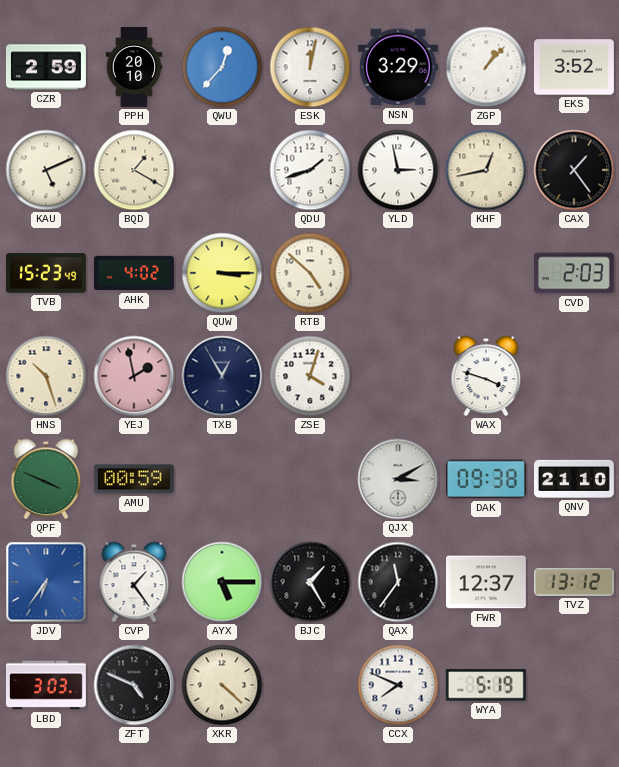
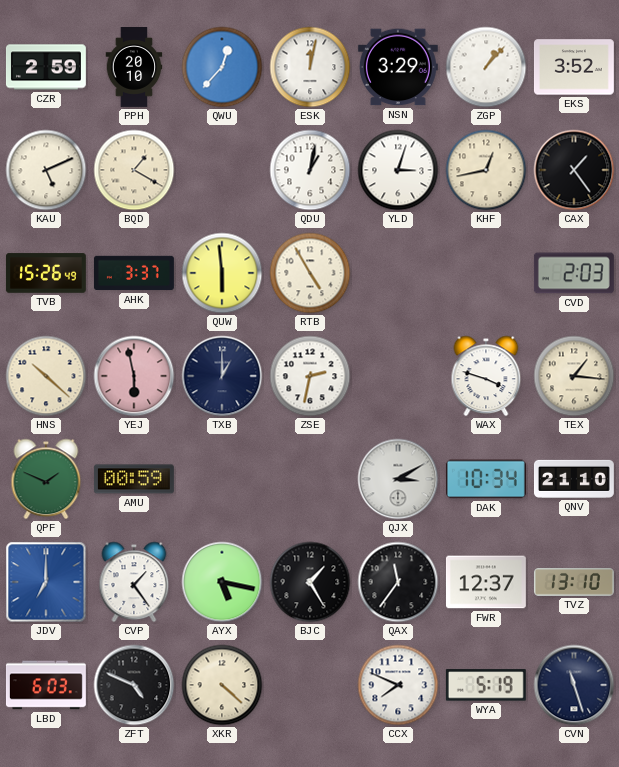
QDU: 1:42 -> 1:02
YLD: 2:58 -> 3:03
TVB: 15:23 -> 15:26
AHK: 4:02 -> 3:37
QUW: 3:15 -> 5:59
RTB: 4:52 -> 4:55
HNS: 10:27 -> 10:22
YEJ: 1:58 -> 5:58
TXB: 12:55 -> 1:00
ZSE: 4:03 -> 2:32
TEX: none -> 1:16
QPF: 3:49 -> 1:49
DAK: 09:38 -> 10:34
JDV: 6:36 -> 7:00
AYX: 5:15 -> 5:17
TVZ: 13:12 -> 13:10
LBD: 3:03 -> 6:03
CVN: none -> 11:27
